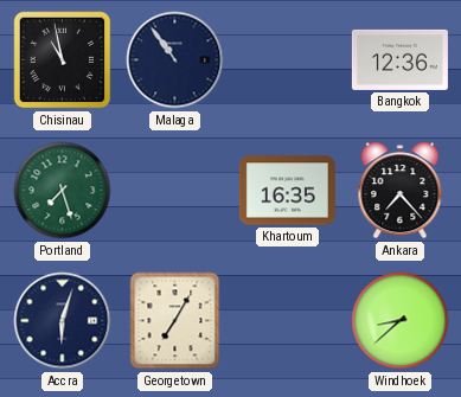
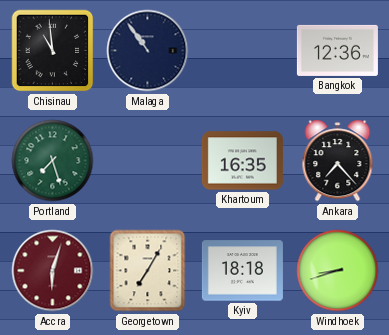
Chisinau: 10:58 -> 10:59
Accra dial: navy -> burgundy
Kyiv: none -> 18:18
Windhoek: 8:38 -> 8:42
